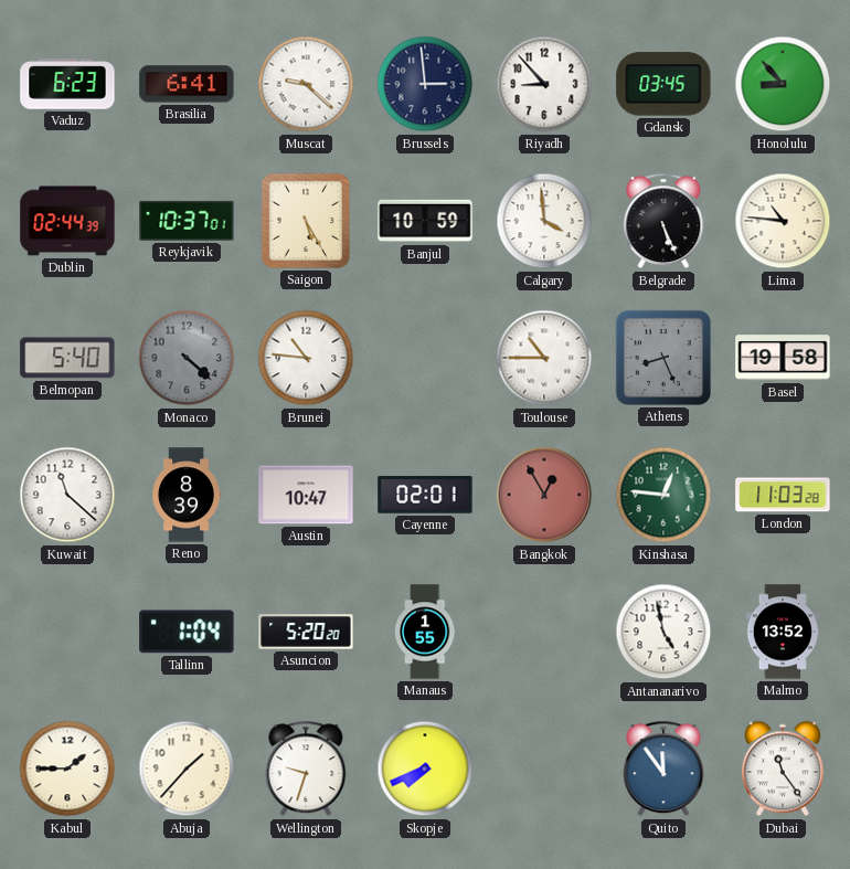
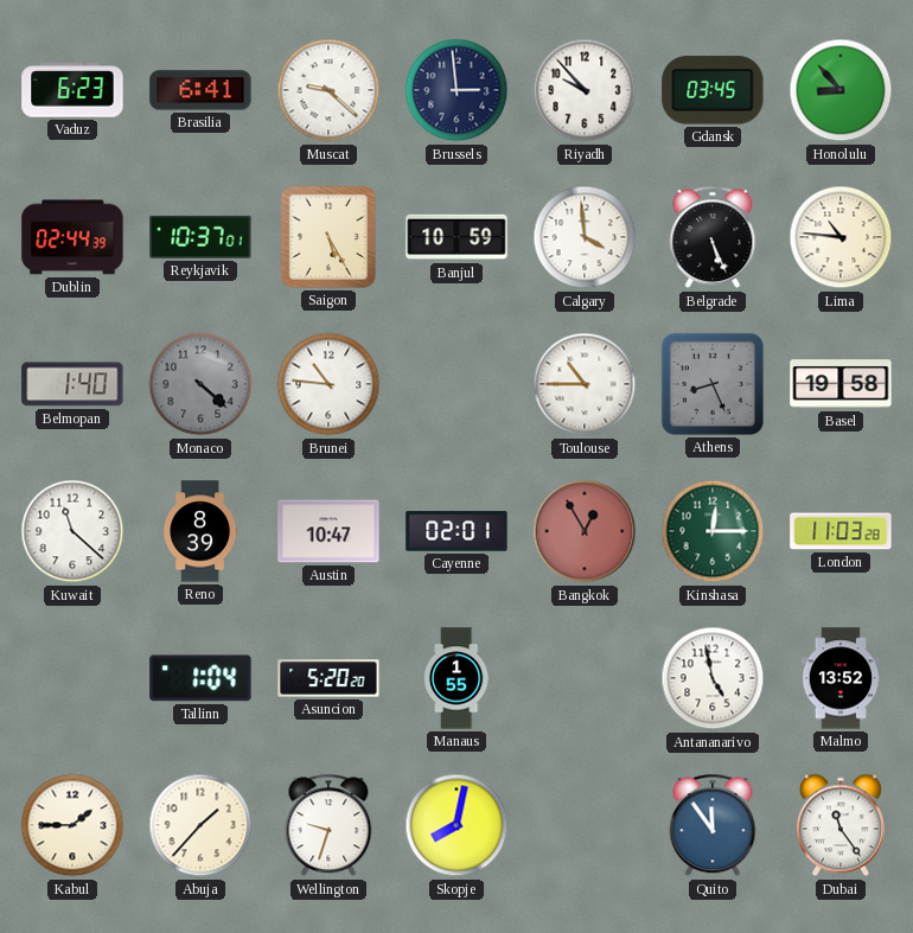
Riyadh: 8:53 -> 9:53
Belmopan: 5:40 -> 1:40
Kinshasa: 12:46 -> 12:15
Skopje: 7:41 -> 8:02
